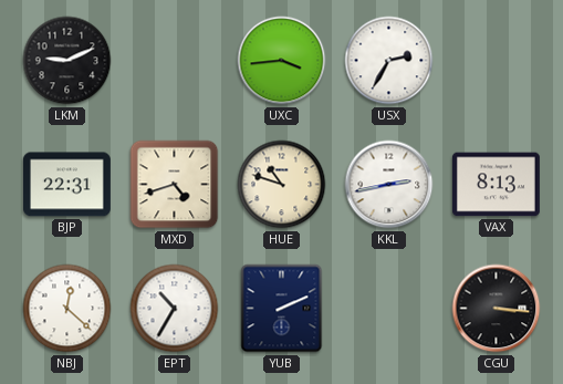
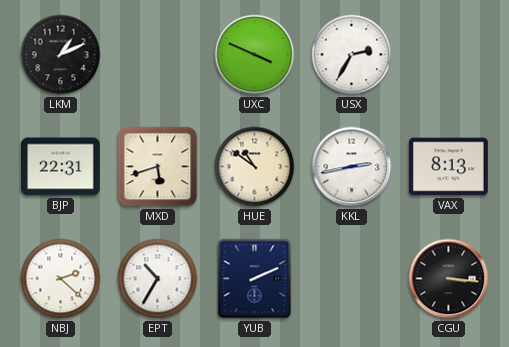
LKM: 9:11 -> 1:11
UXC: 3:44 -> 3:49
MXD: 4:42 -> 5:42
HUE: 10:48 -> 10:51
NBJ: 12:22 -> 2:22
